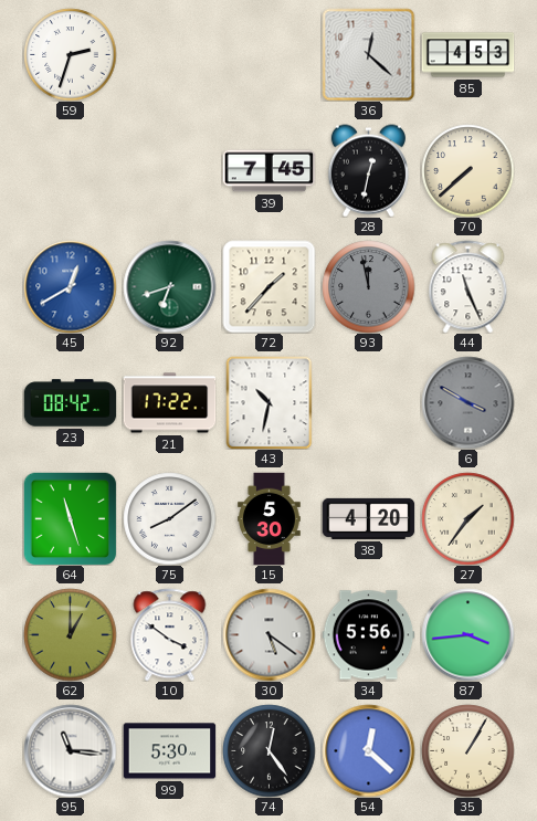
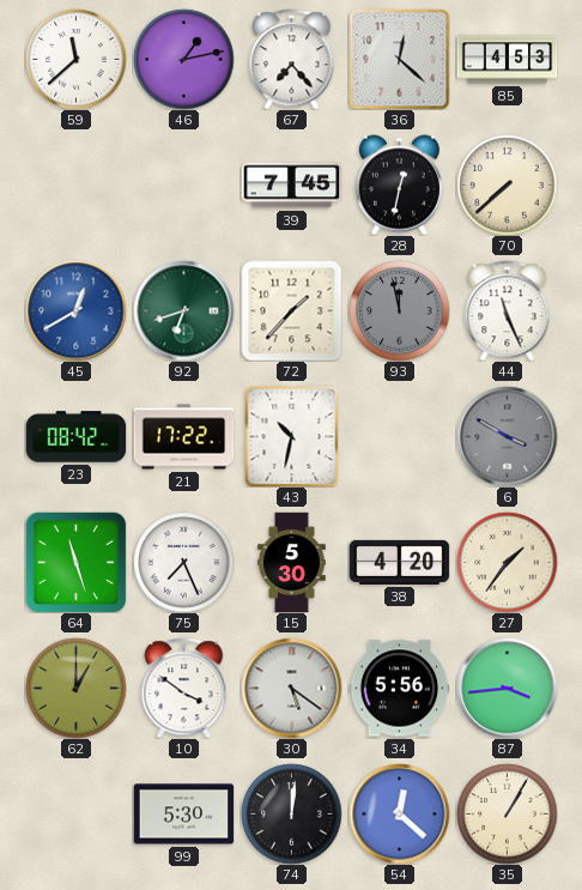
59: 2:33 -> 11:38
46: none -> 1:13
67: none -> 7:23
75: 8:09 -> 7:26
95: 11:16 -> none
74: 12:24 -> 12:01
